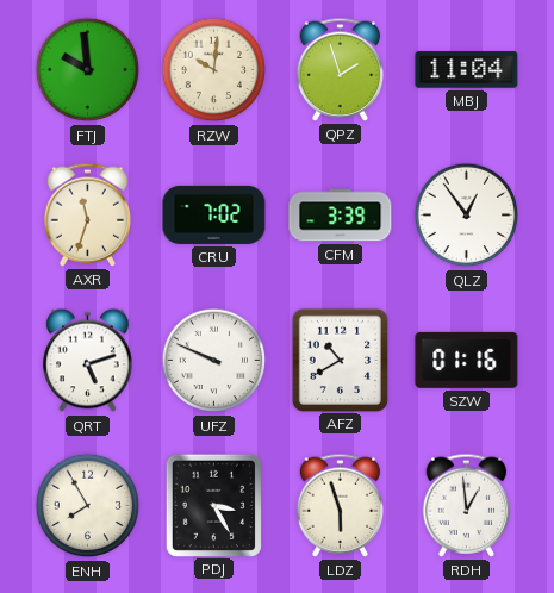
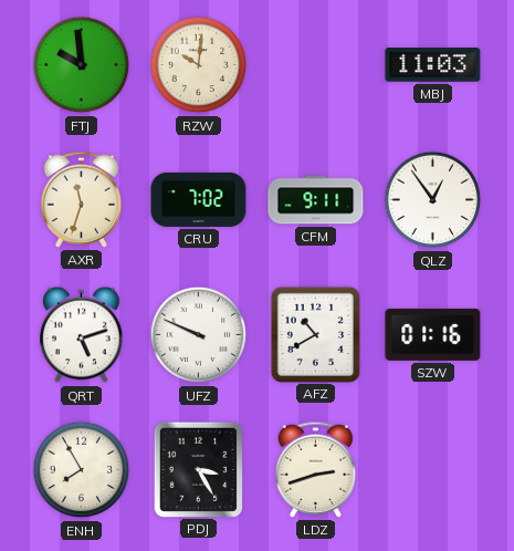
QPZ: 1:57 -> none
MBJ: 11:04 -> 11:03
CFM: 3:39 -> 9:11
LDZ: 5:57 -> 2:42
RDH: 12:59 -> none
